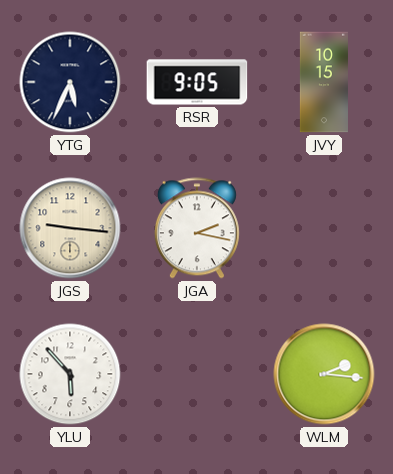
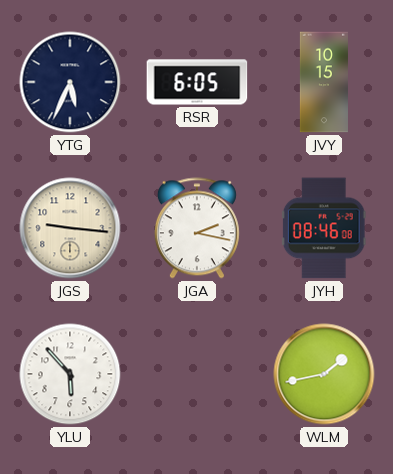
RSR: 9:05 -> 6:05
JYH: none -> 08:46
WLM: 2:16 -> 1:43
